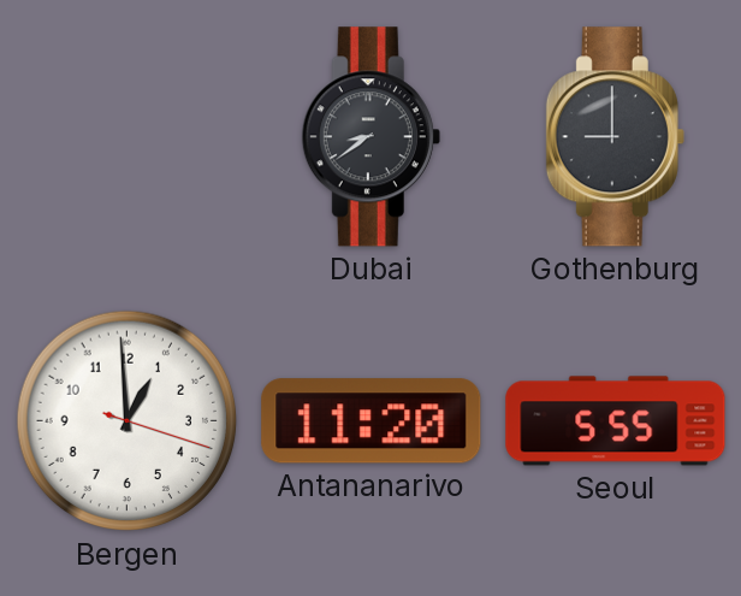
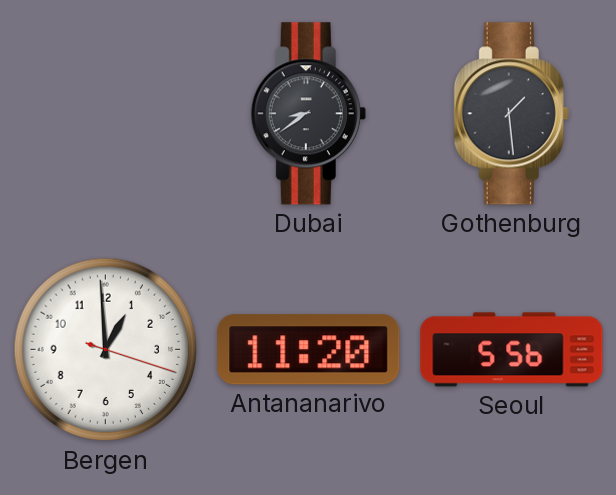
Gothenburg: 9:00 -> 1:29
Seoul: 5:55 -> 5:56
